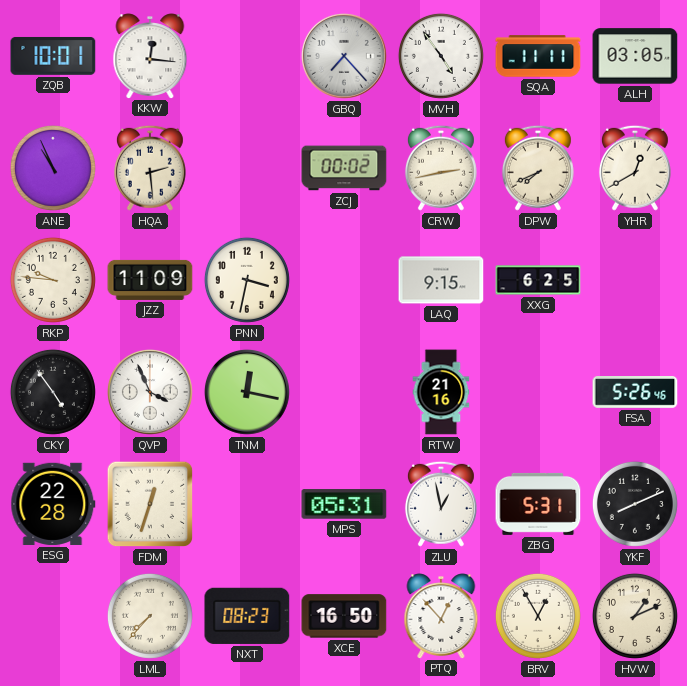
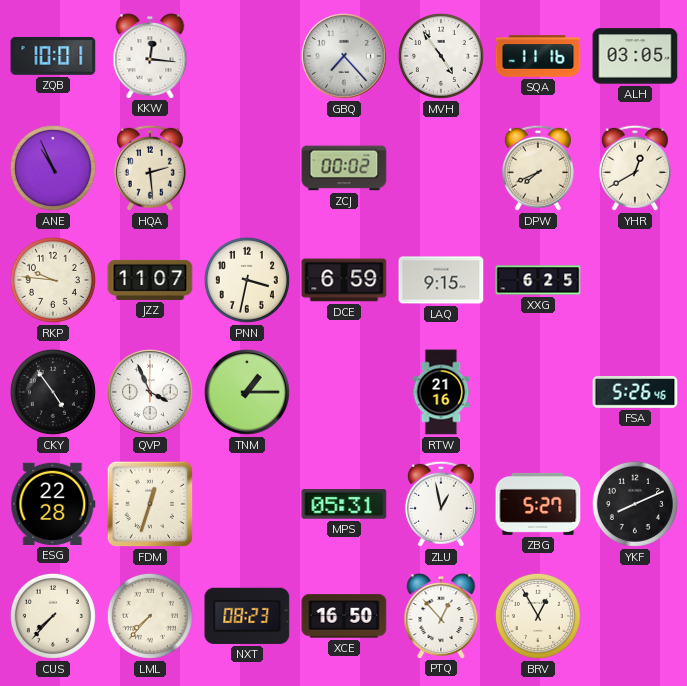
SQA: 11:11 -> 11:16
CRW: 2:43 -> none
JZZ: 11:09 -> 11:07
DCE: none -> 6:59
TNM: 12:17 -> 1:15
ZBG: 5:31 -> 5:27
CUS: none -> 7:37
HVW: 1:11 -> none
